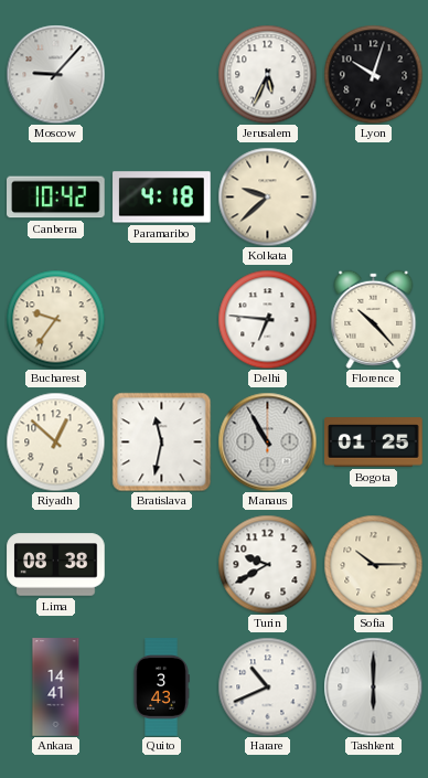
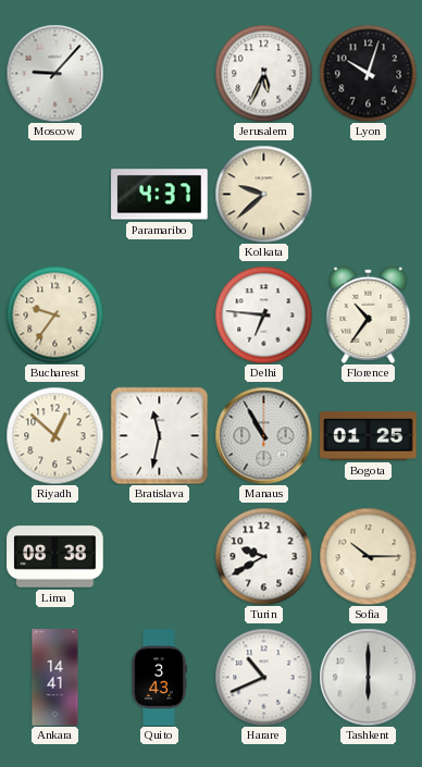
Canberra: 10:42 -> none
Paramaribo: 4:18 -> 4:37
Florence: 10:23 -> 10:36
